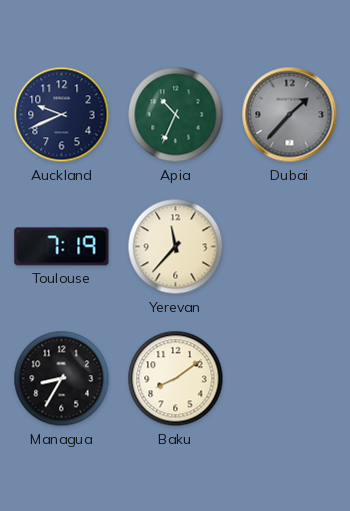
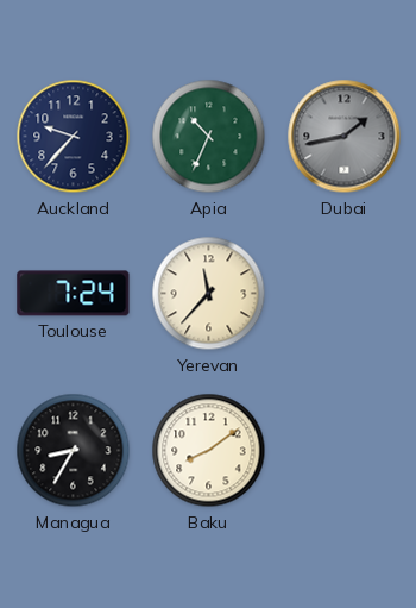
Auckland: 9:41 -> 9:37
Dubai: 1:37 -> 1:43
Toulouse: 7:19 -> 7:24
